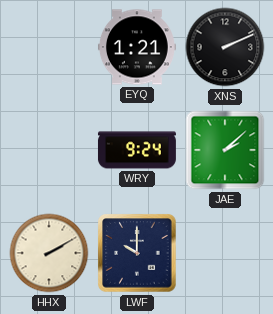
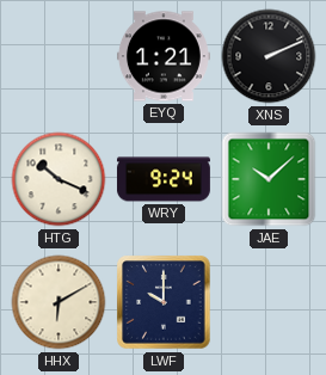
HTG: none -> 10:19
JAE: 2:08 -> 10:08
HHX: 2:10 -> 6:10
